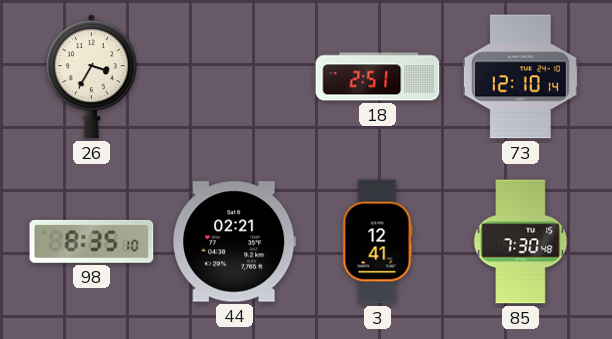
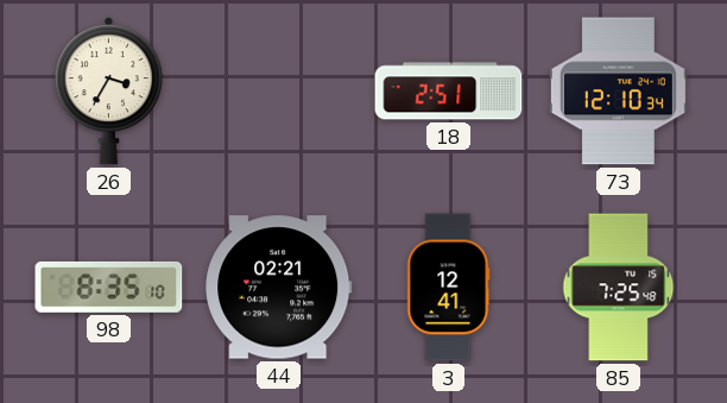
73: 12:10:14 -> 12:10:34
85: 7:30 -> 7:25
